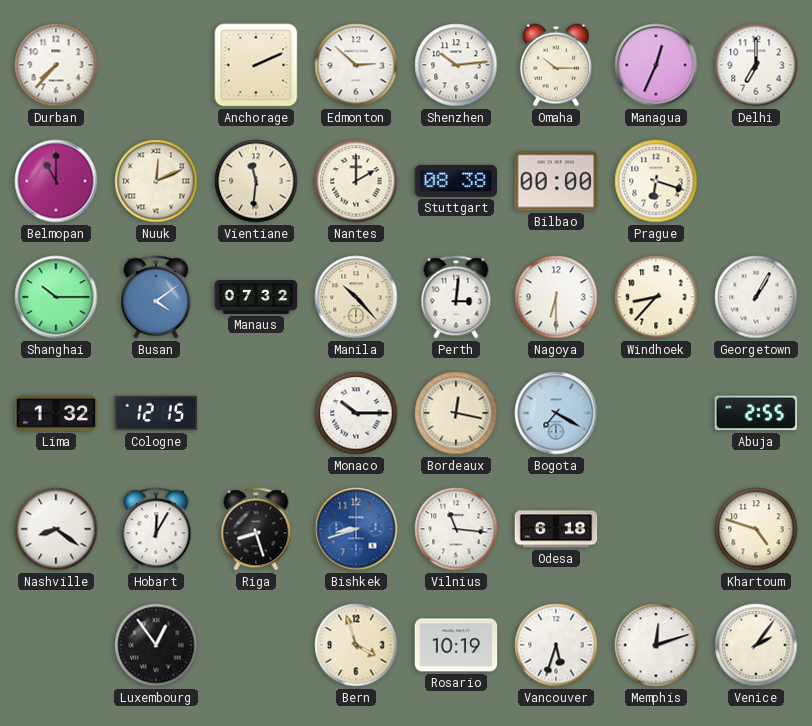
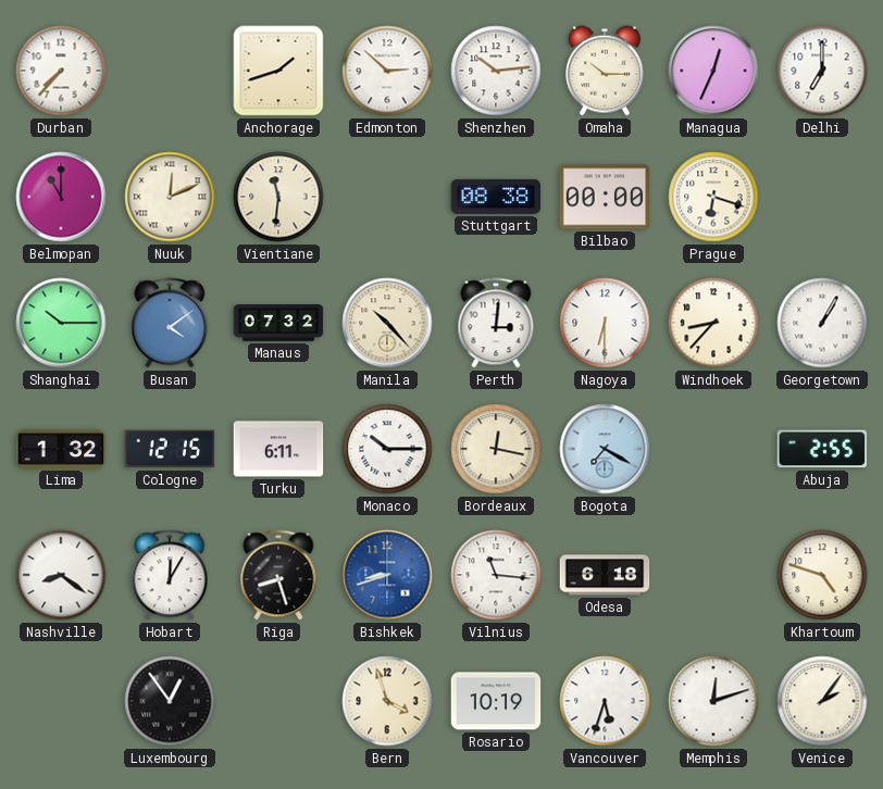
Anchorage: 2:11 -> 1:42
Nantes: 2:00 -> none
Turku: none -> 6:11
